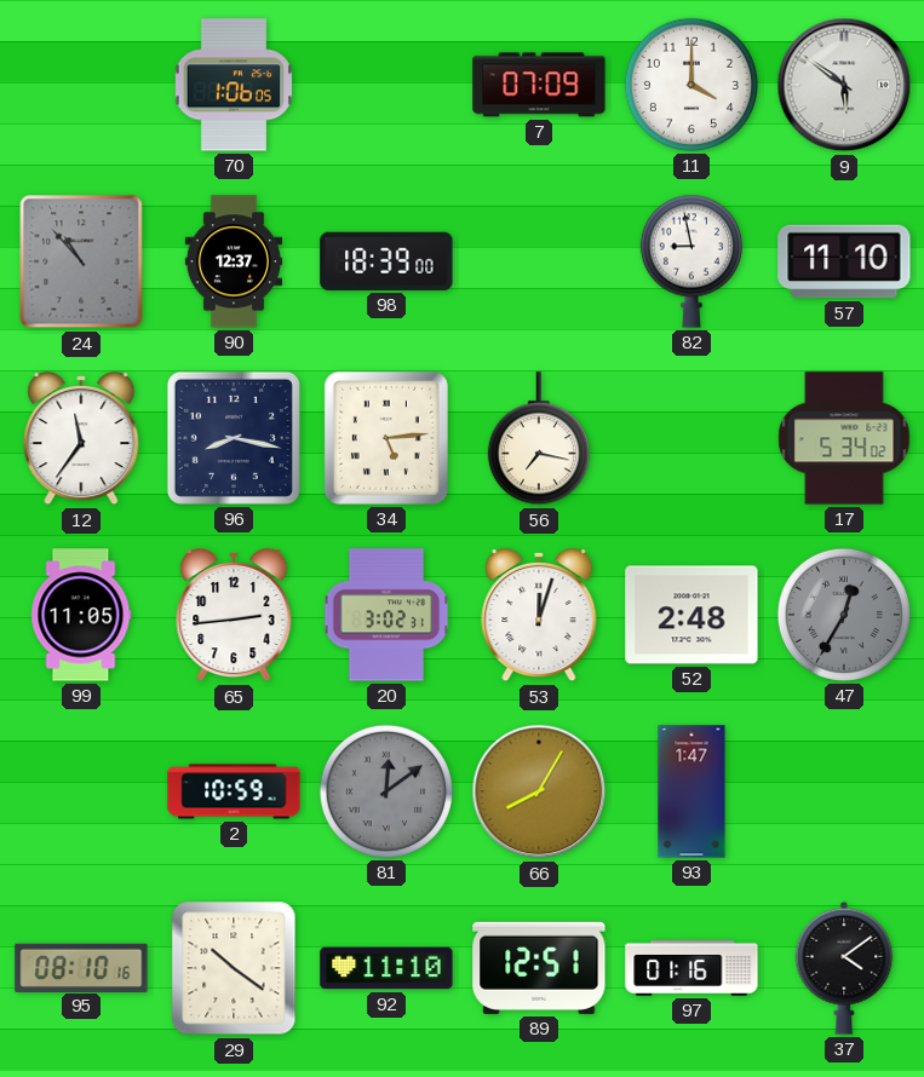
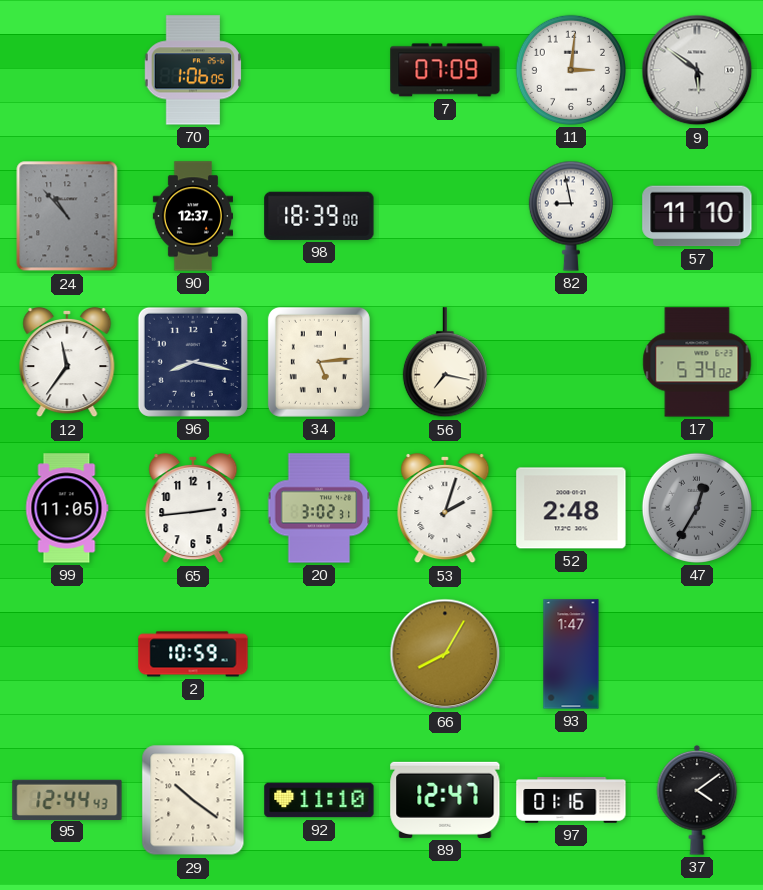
11: 4:00 -> 3:01
53: 12:03 -> 2:03
81: 12:09 -> none
95: 08:10 -> 12:44
89: 12:51 -> 12:47
